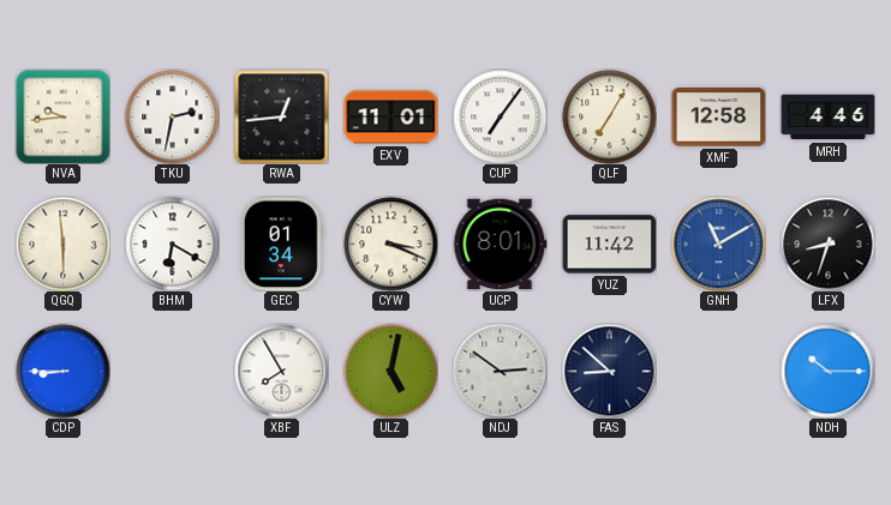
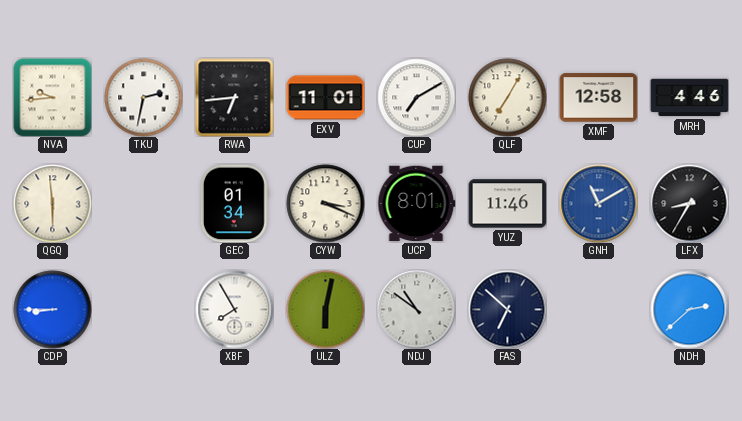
RWA: 12:44 -> 6:44
CUP: 7:06 -> 7:10
BHM: 6:20 -> none
YUZ: 11:42 -> 11:46
LFX: 8:33 -> 8:35
ULZ: 5:02 -> 6:02
NDJ: 2:51 -> 10:51
FAS: 8:52 -> 6:52
NDH: 10:15 -> 2:38
